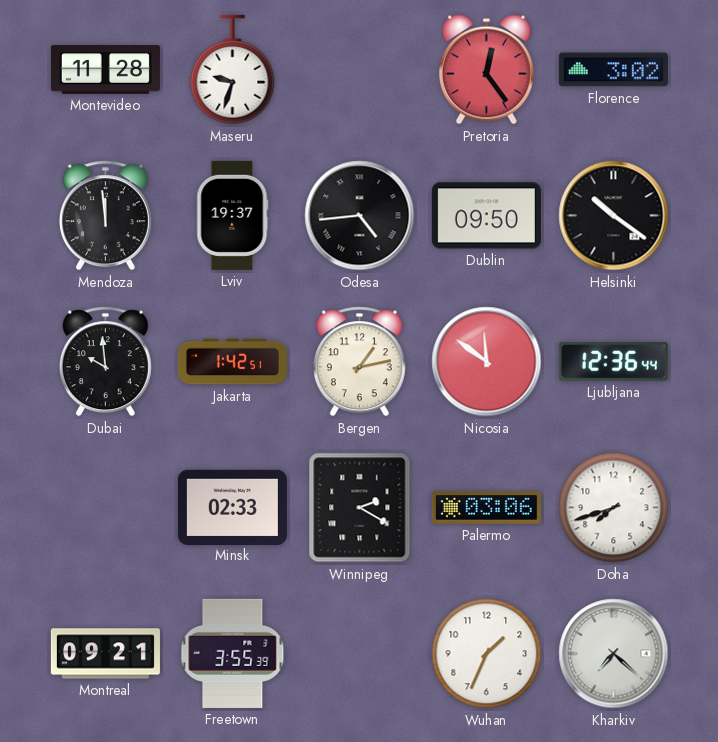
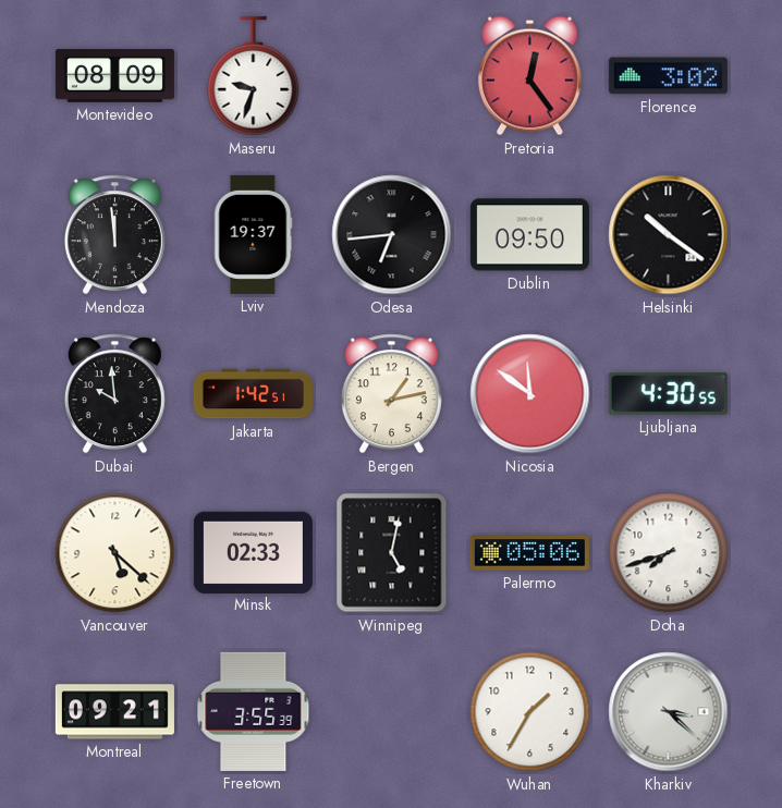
Montevideo: 11:28 -> 08:09
Odesa: 4:44 -> 6:44
Ljubljana: 12:36 -> 4:30
Vancouver: none -> 5:22
Winnipeg: 2:20 -> 5:02
Palermo: 03:06 -> 05:06
Wuhan: 1:34 -> 1:35
Kharkiv: 7:22 -> 3:22
